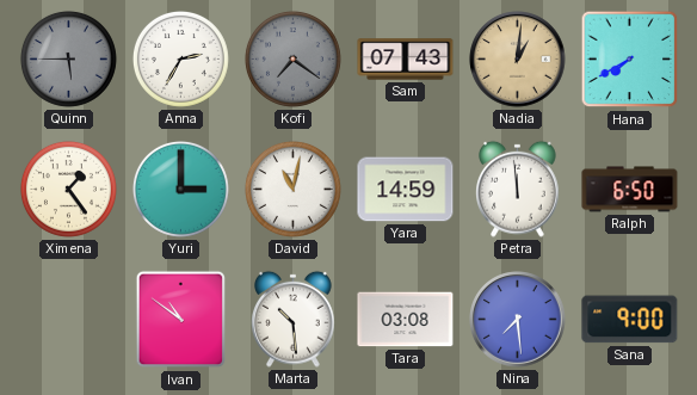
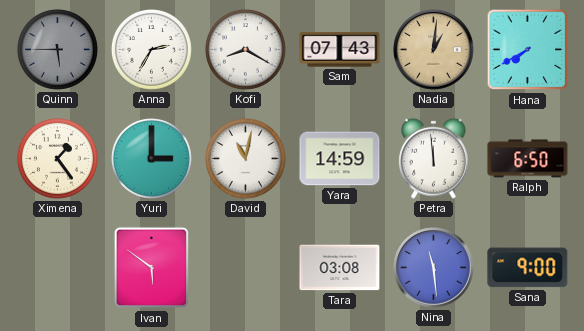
Kofi: 7:21 -> 8:20
Kofi dial: grey -> white
Ivan: 10:51 -> 5:51
Marta: 10:29 -> none
Nina: 7:29 -> 11:29
